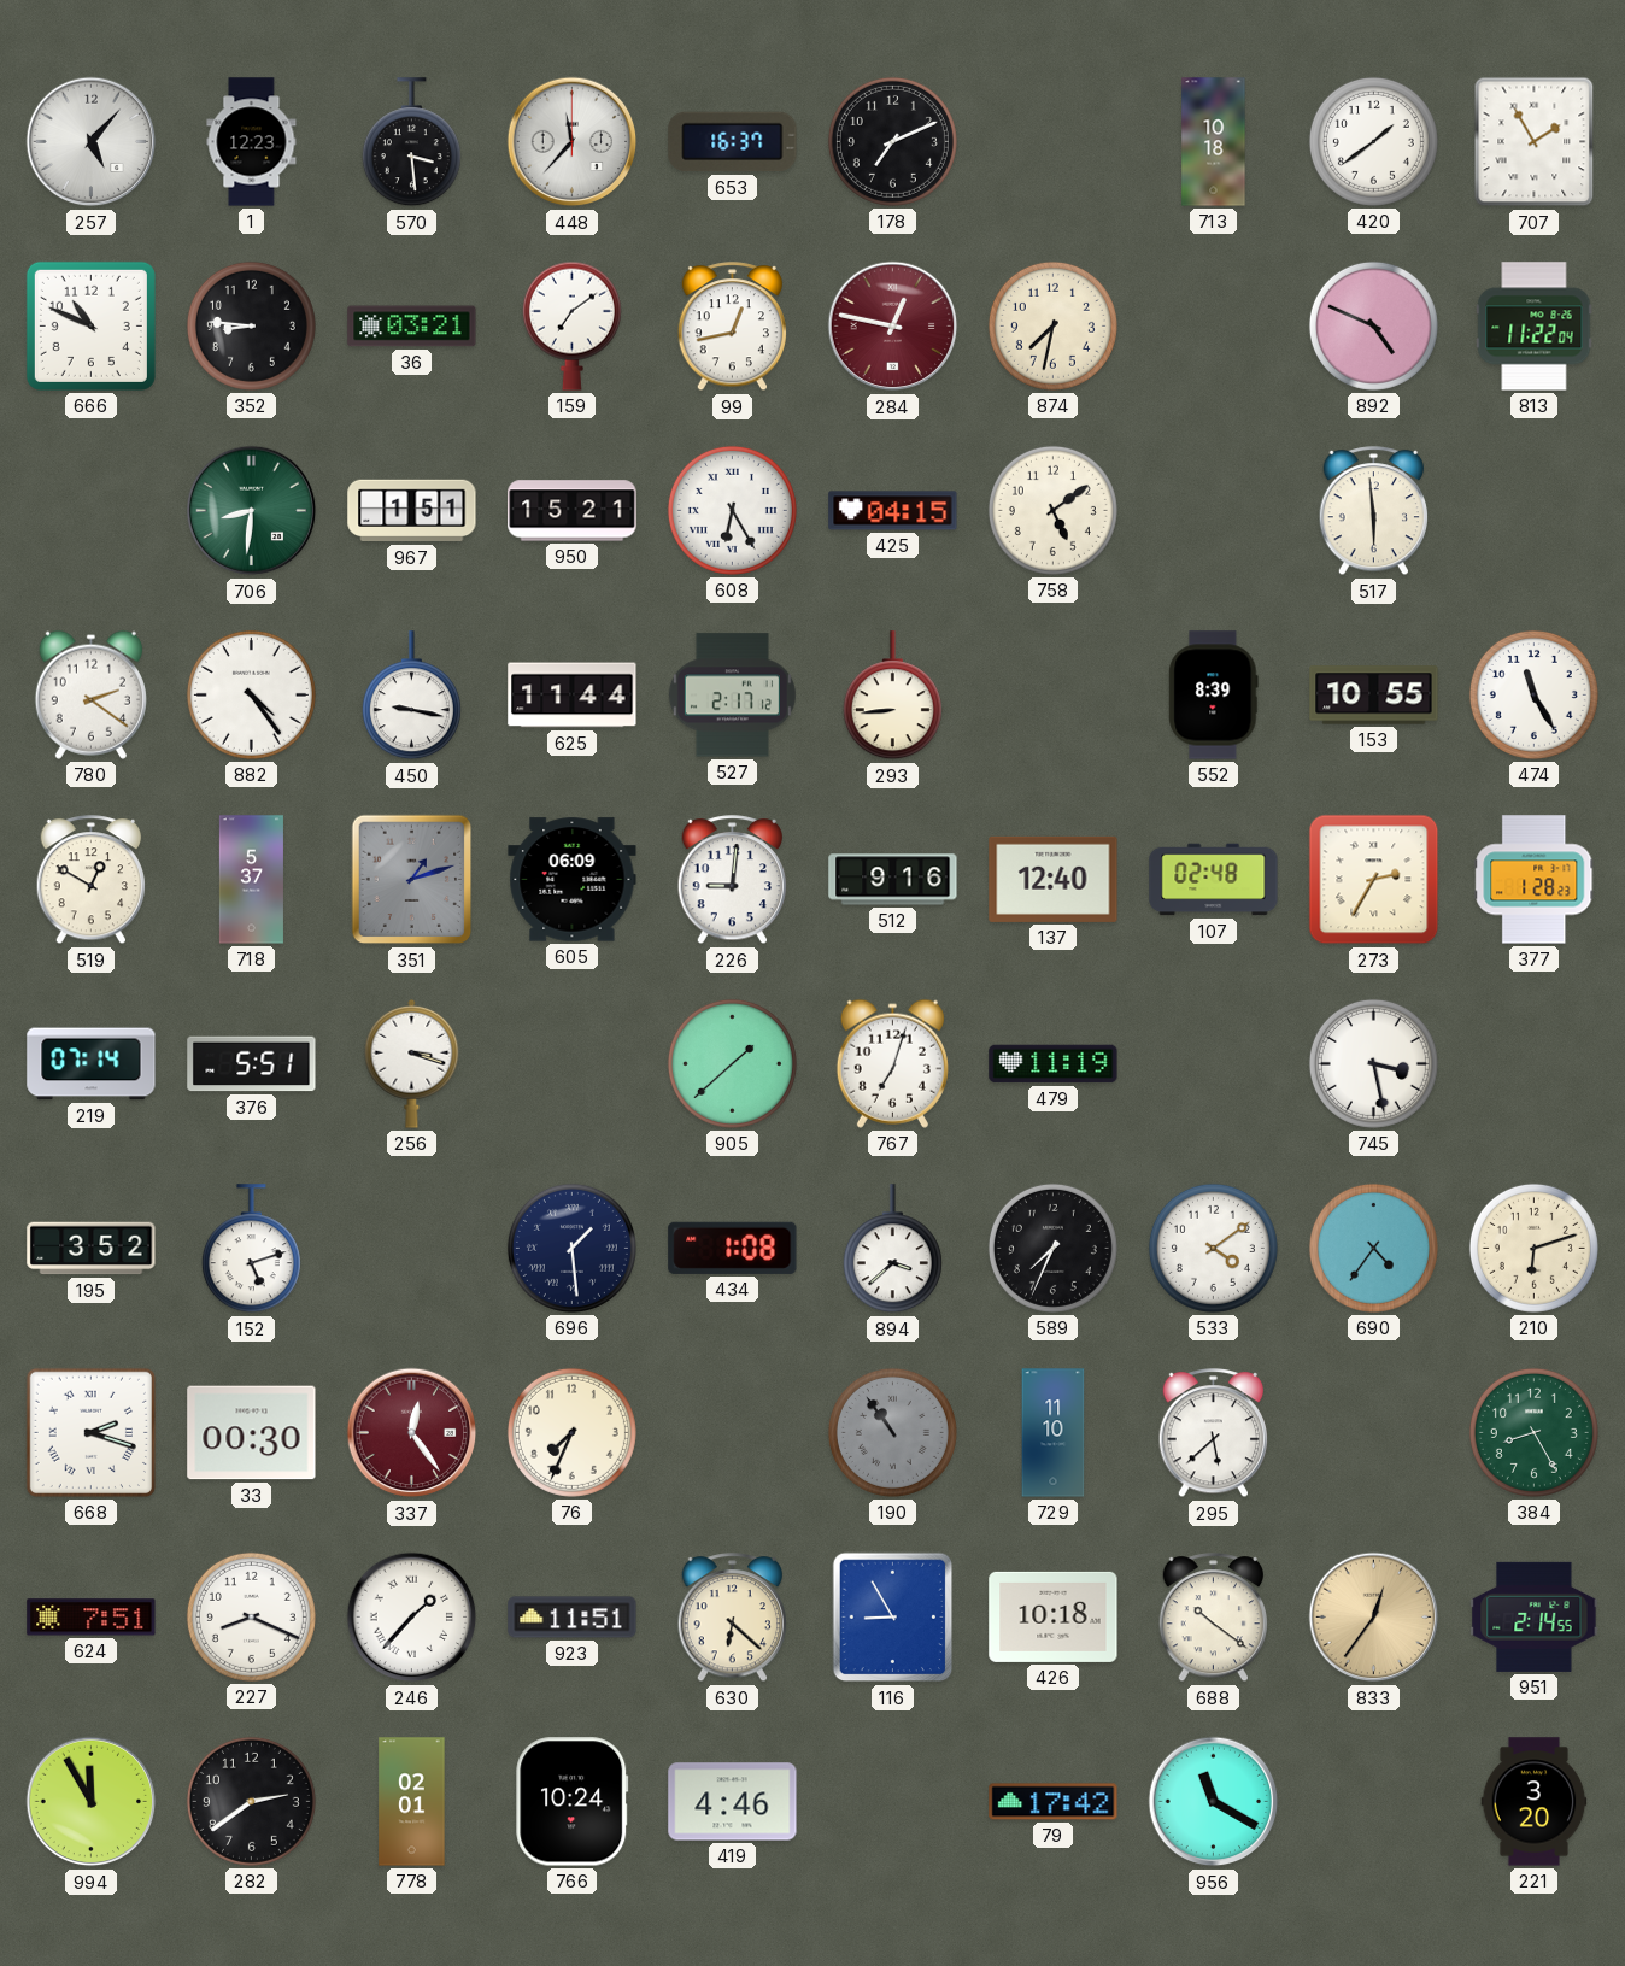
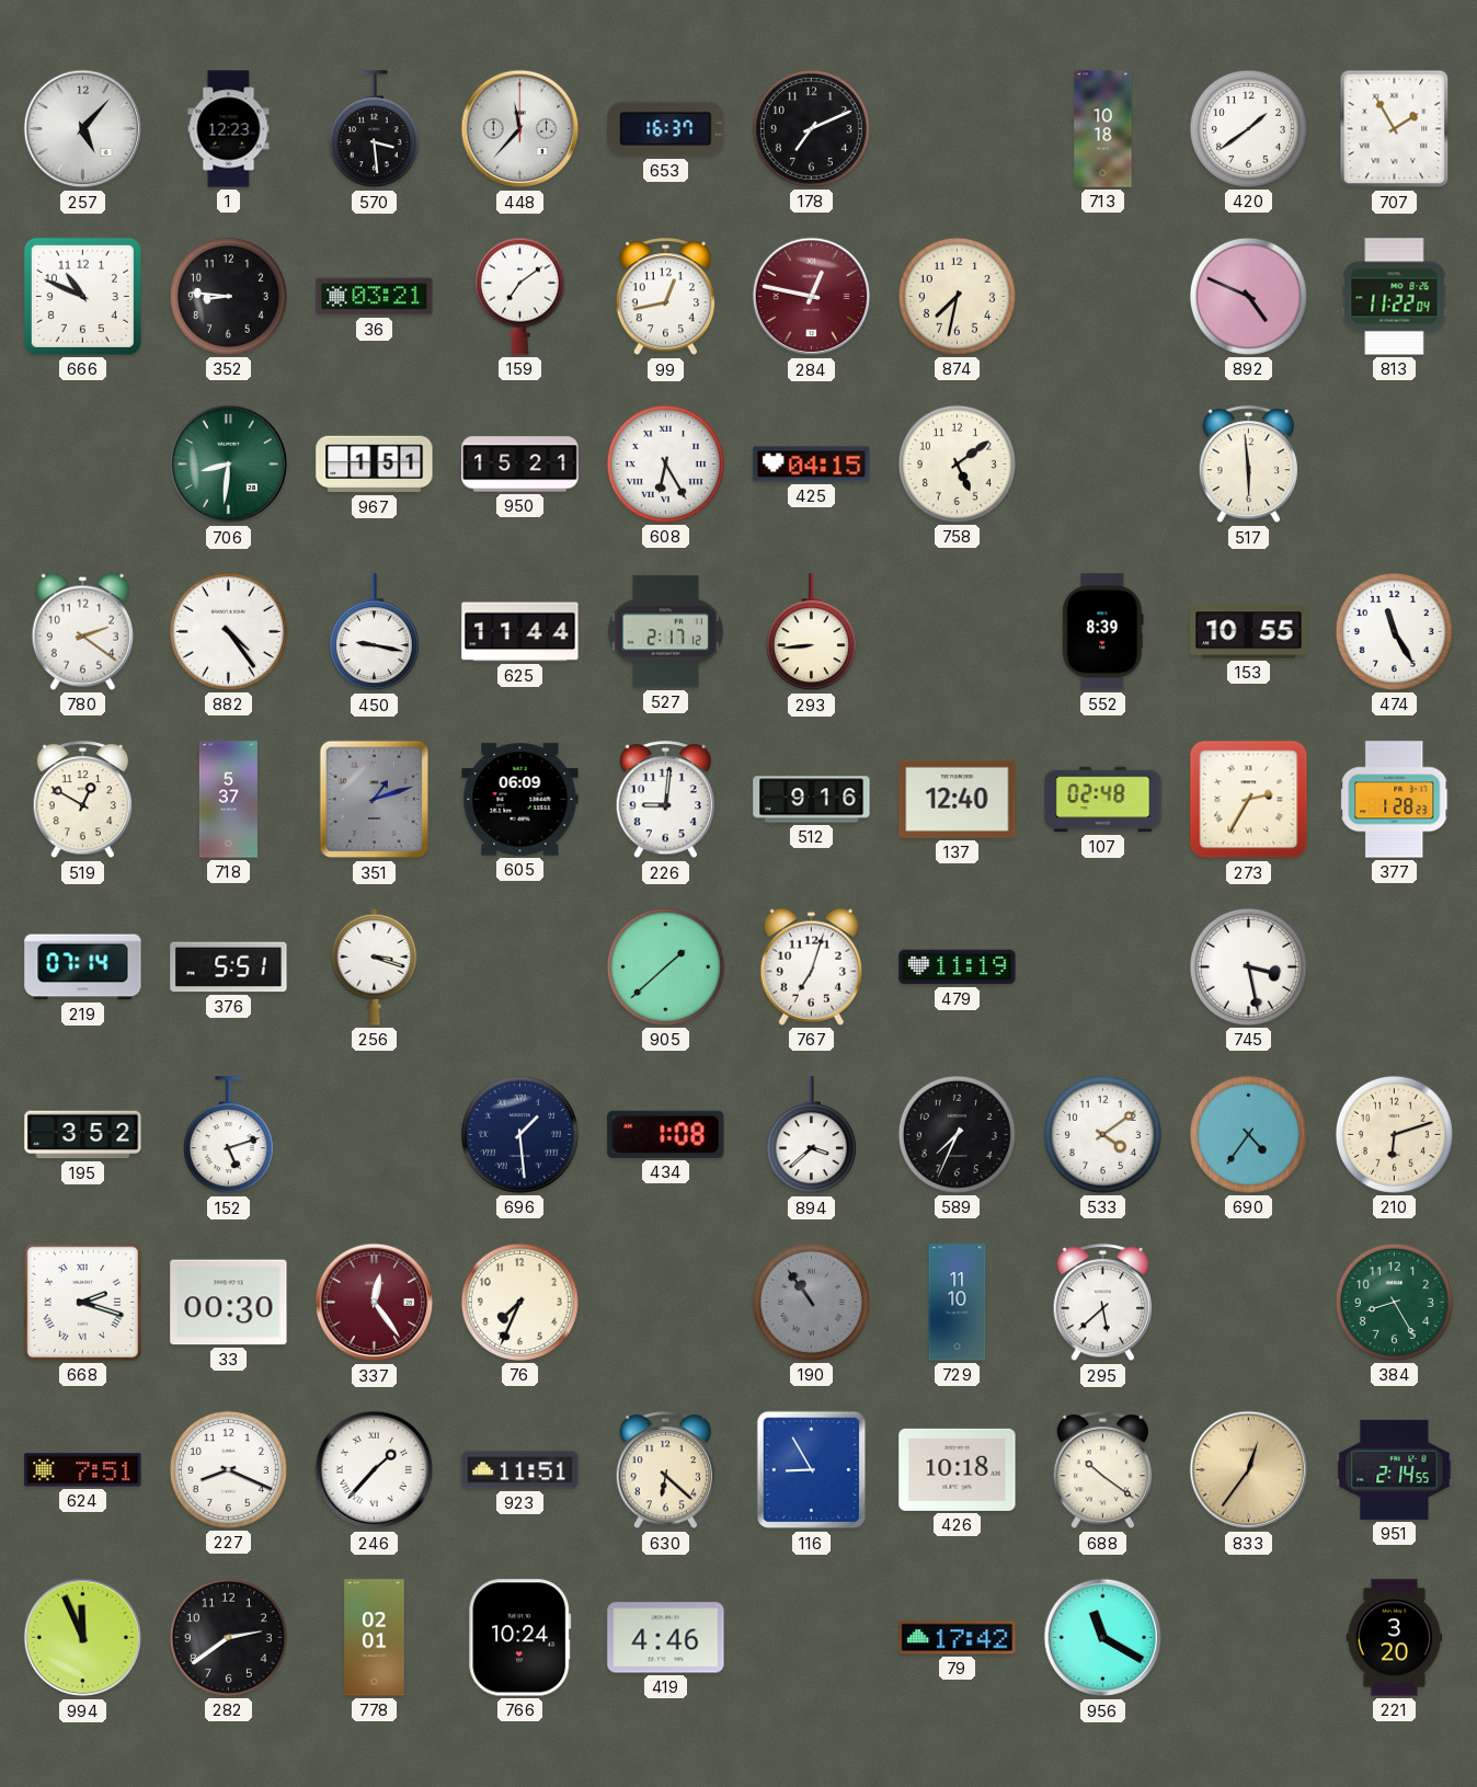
994: 11:55 -> 11:56
